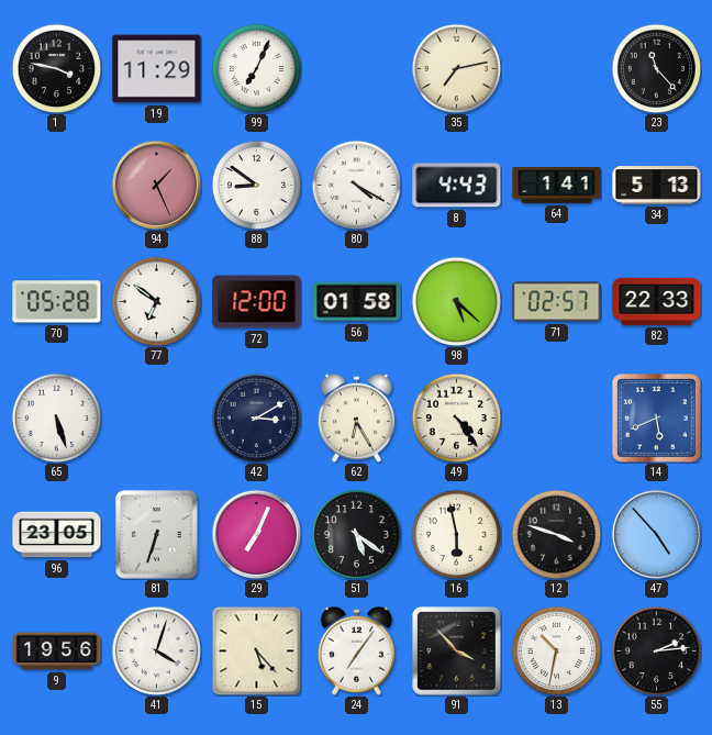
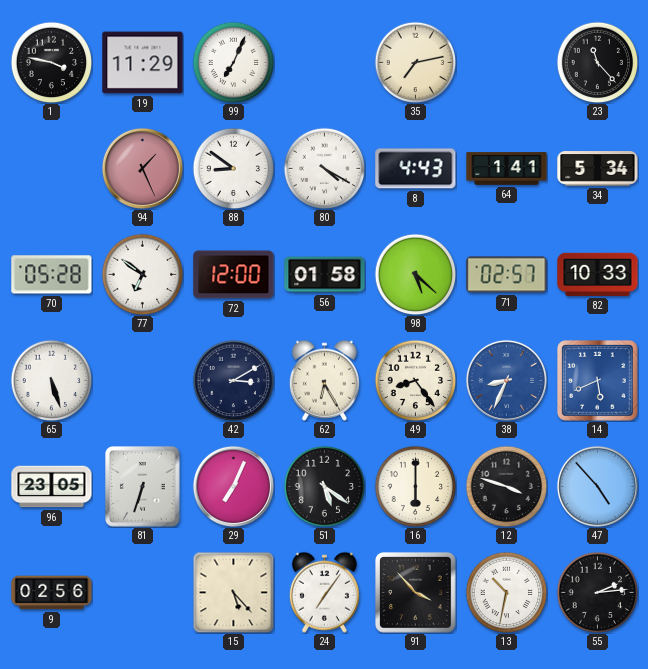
34: 5:13 -> 5:34
82: 22:33 -> 10:33
49: 4:24 -> 8:24
38: none -> 8:34
16: 5:58 -> 6:00
9: 19:56 -> 02:56
41: 4:03 -> none
